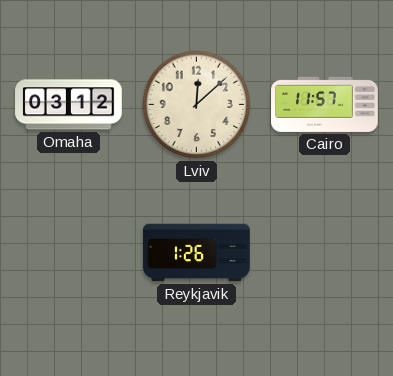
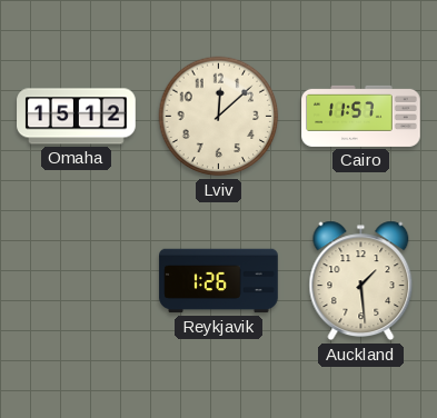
Omaha: 03:12 -> 15:12
Auckland: none -> 1:29
